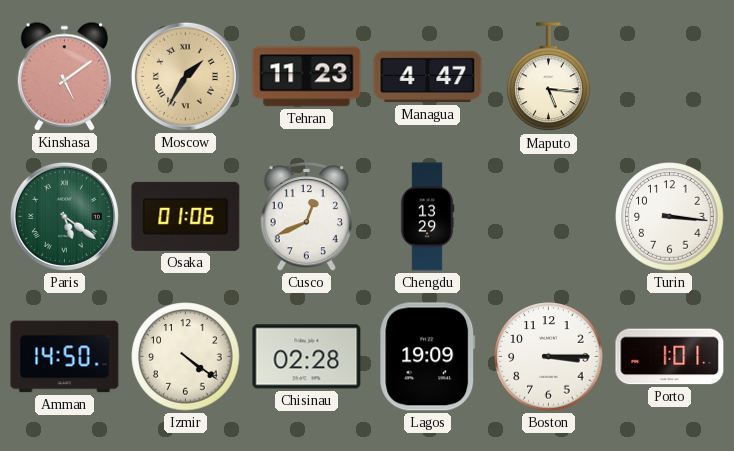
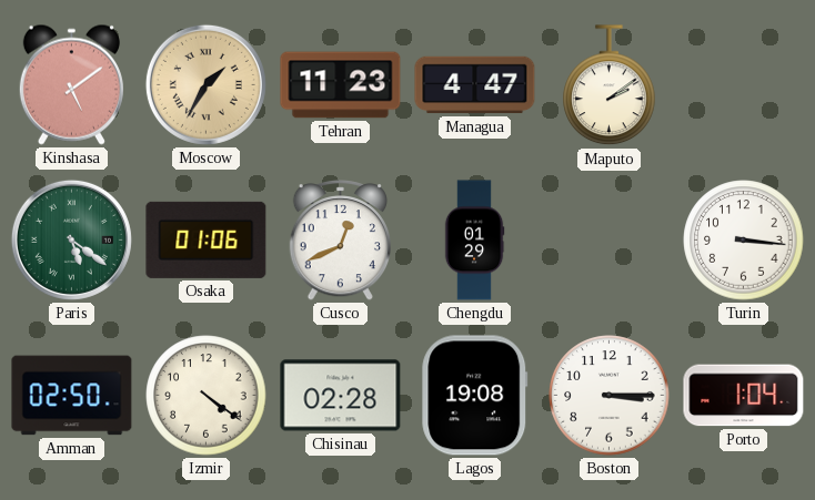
Maputo: 5:16 -> 2:09
Chengdu: 13:29 -> 01:29
Amman: 14:50 -> 02:50
Lagos: 19:09 -> 19:08
Porto: 1:01 -> 1:04
